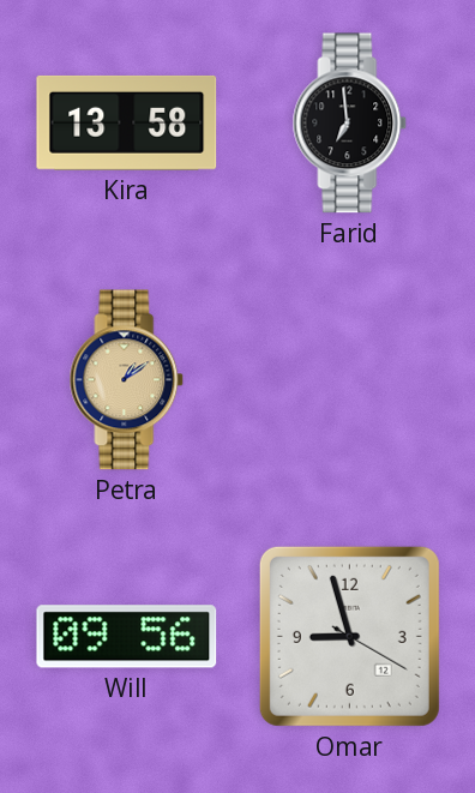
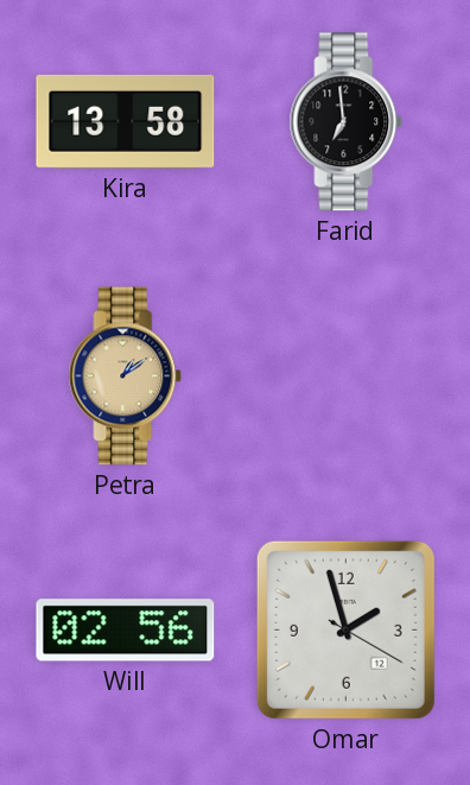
Will: 09:56 -> 02:56
Omar: 8:57 -> 1:57
